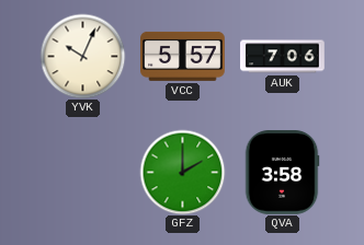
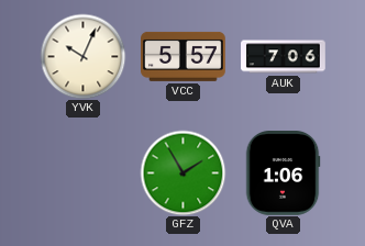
GFZ: 2:00 -> 1:55
QVA: 3:58 -> 1:06
